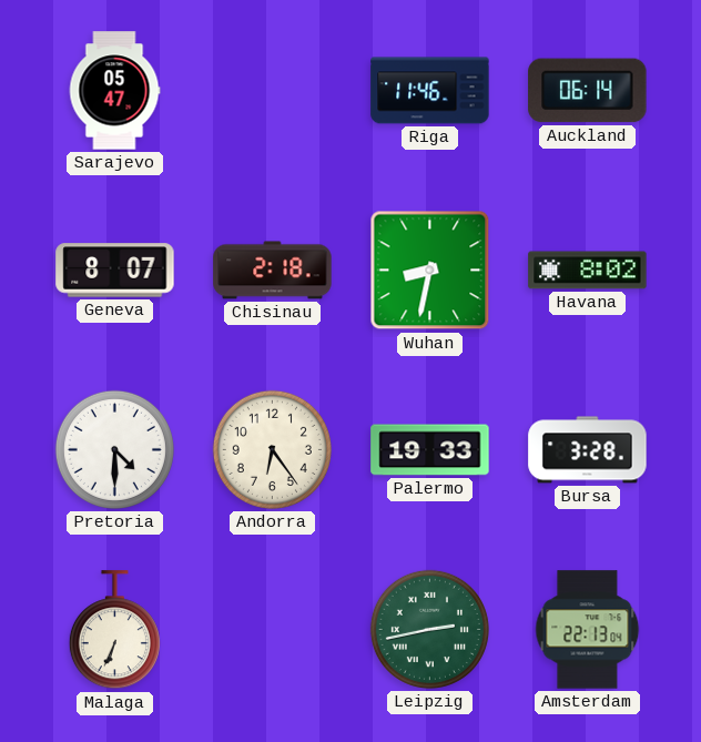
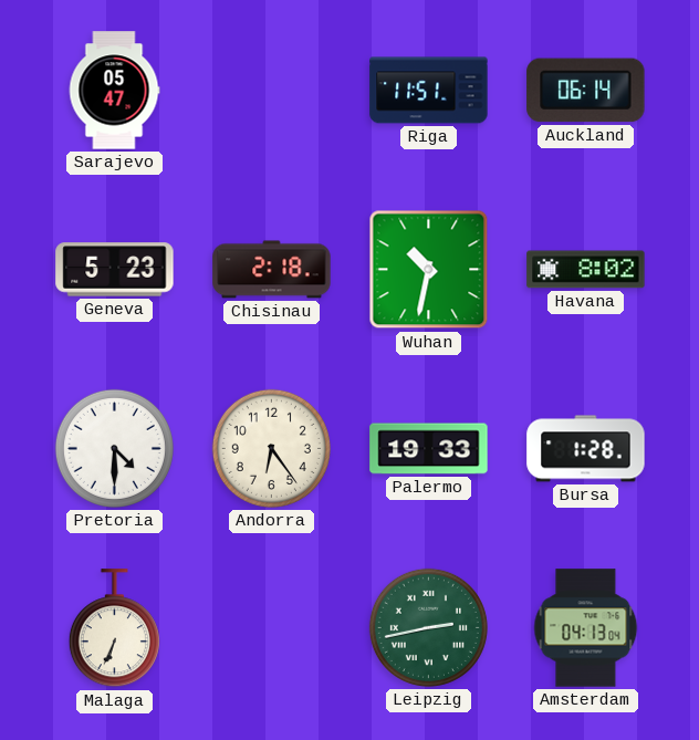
Riga: 11:46 -> 11:51
Geneva: 8:07 -> 5:23
Wuhan: 8:32 -> 10:32
Bursa: 3:28 -> 1:28
Amsterdam: 22:13 -> 04:13
